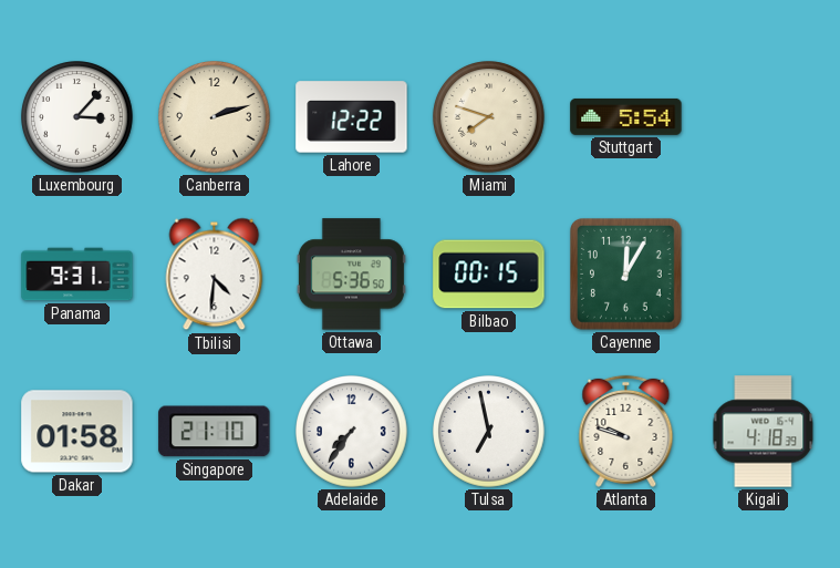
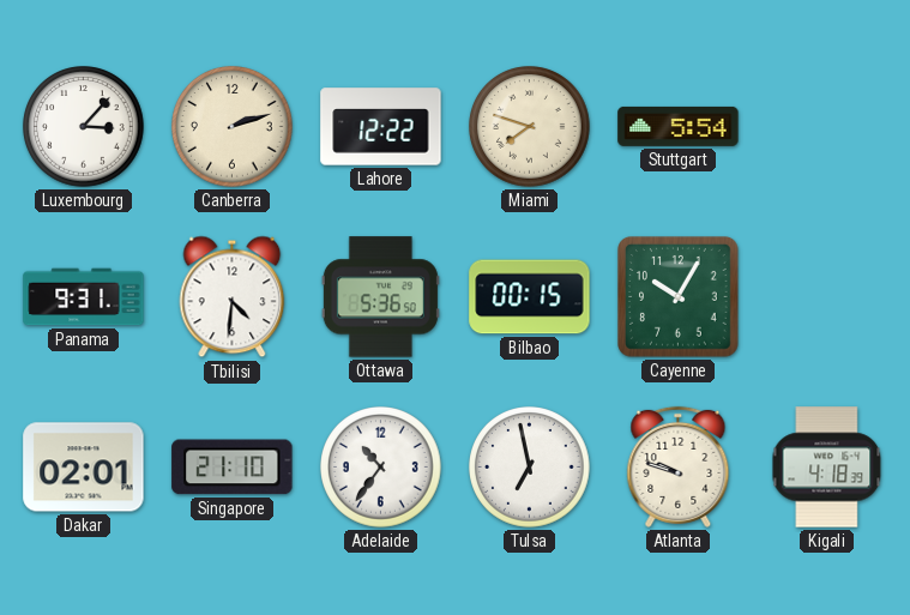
Cayenne: 12:05 -> 10:05
Dakar: 01:58 -> 02:01
Adelaide: 7:36 -> 10:36
